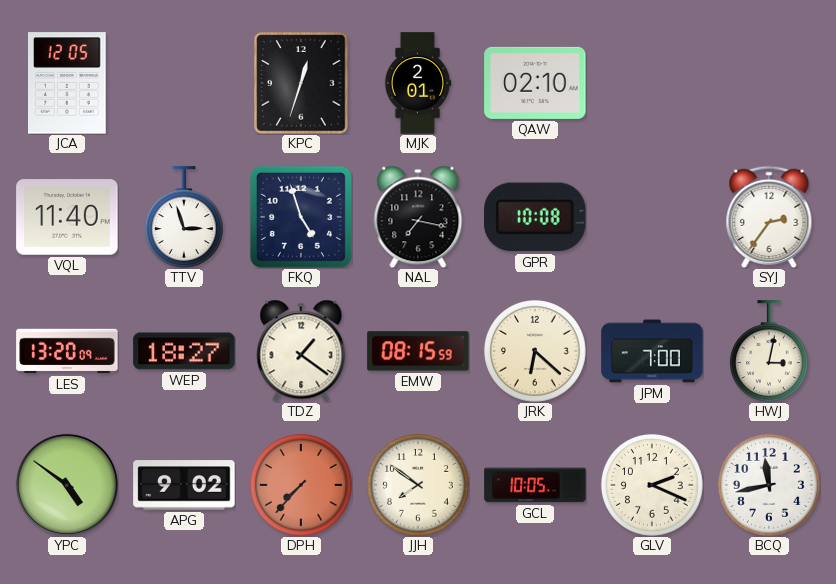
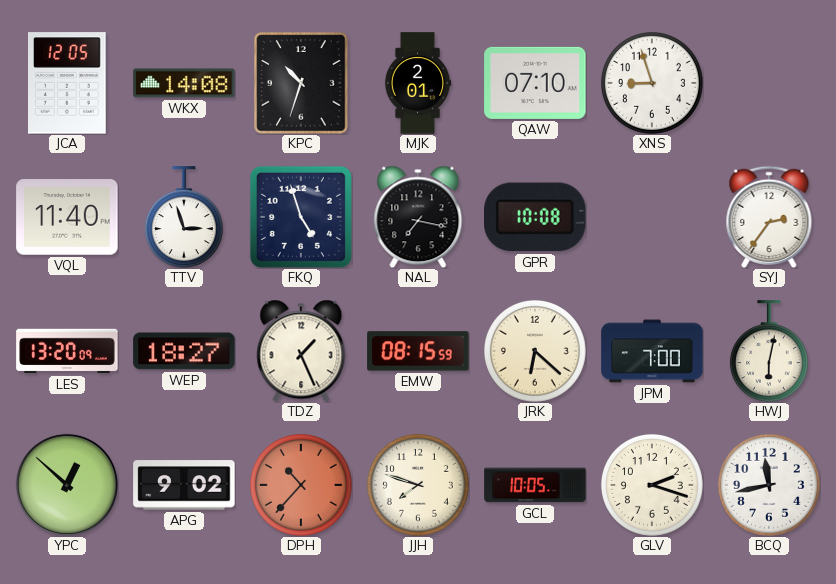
WKX: none -> 14:08
KPC: 12:33 -> 10:33
QAW: 02:10 -> 07:10
XNS: none -> 8:57
TDZ: 1:21 -> 1:26
HWJ: 3:02 -> 6:02
YPC: 4:51 -> 12:52
DPH: 7:37 -> 10:37
JJH: 7:51 -> 7:48
GLV: 2:19 -> 2:18
